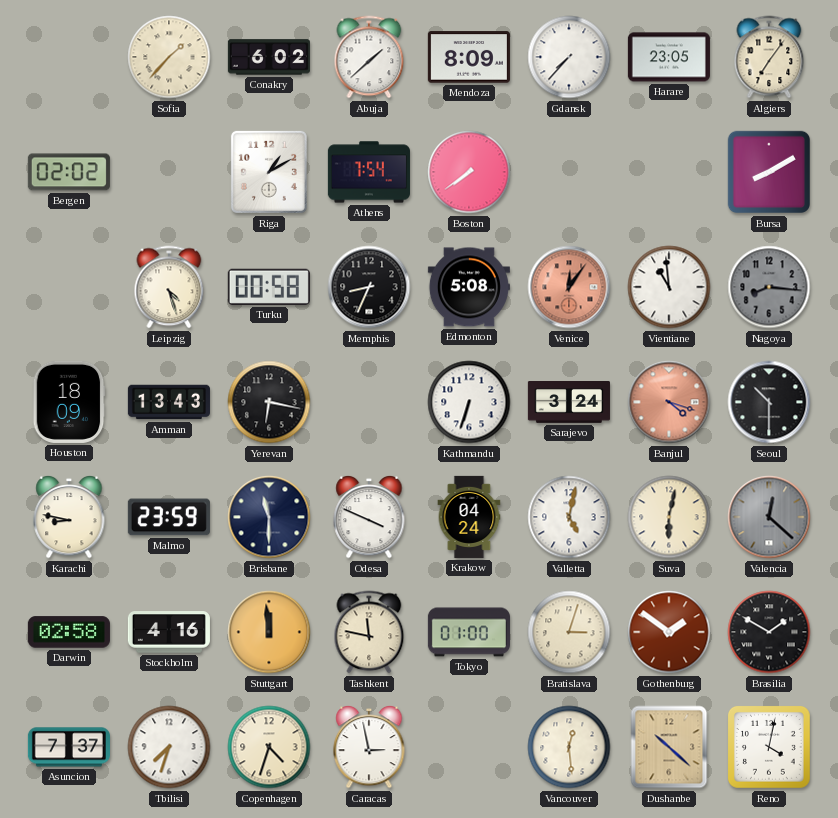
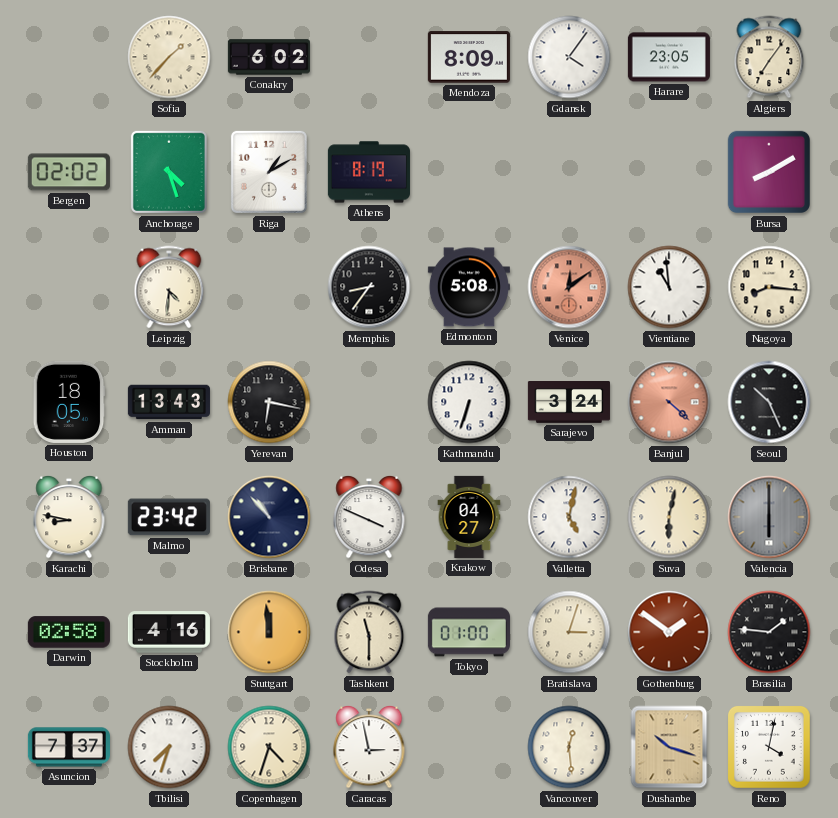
Abuja: 1:38 -> none
Gdansk: 7:37 -> 4:06
Anchorage: none -> 4:27
Athens: 7:54 -> 8:19
Boston: 7:39 -> none
Leipzig: 4:27 -> 4:31
Turku: 00:58 -> none
Memphis: 8:34 -> 8:36
Venice: 12:06 -> 12:09
Nagoya dial: grey -> cream
Houston: 18:09 -> 18:05
Banjul: 4:18 -> 4:22
Seoul: 10:30 -> 10:26
Malmo: 23:59 -> 23:42
Brisbane: 11:30 -> 10:53
Krakow: 04:24 -> 04:27
Valencia: 12:22 -> 6:00
Tashkent: 11:47 -> 11:30
Brasilia: 1:50 -> 1:46
Dushanbe: 10:22 -> 10:18
